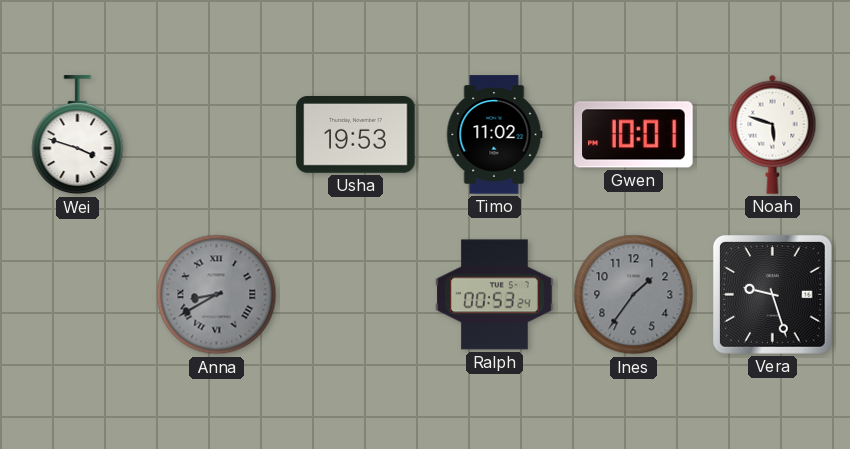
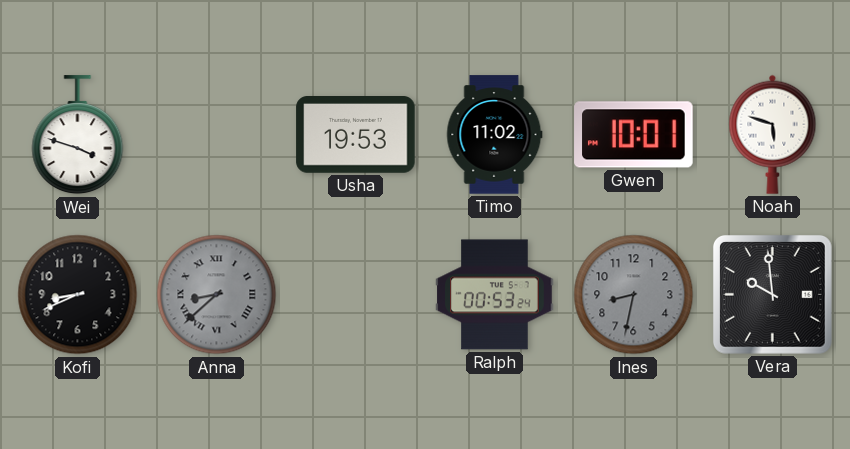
Kofi: none -> 8:41
Anna: 8:40 -> 8:38
Ines: 1:36 -> 8:32
Vera: 9:27 -> 9:59
